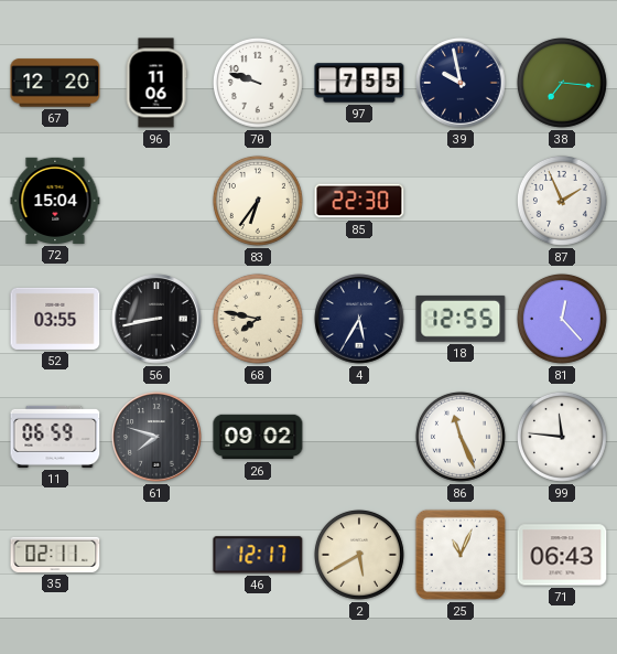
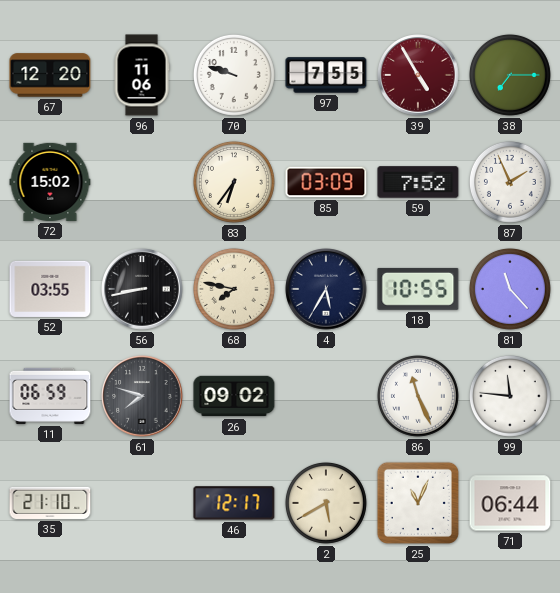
39: 9:58 -> 4:55
39 dial: navy -> burgundy
38: 7:16 -> 7:15
72: 15:04 -> 15:02
85: 22:30 -> 03:09
59: none -> 7:52
18: 12:55 -> 10:55
81: 12:23 -> 11:23
35: 02:11 -> 21:10
71: 06:43 -> 06:44
